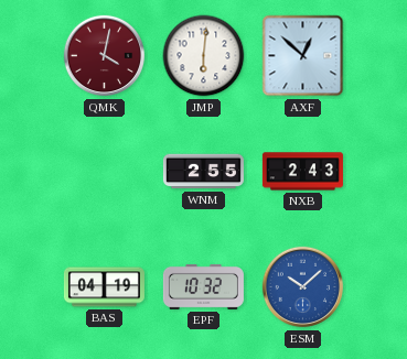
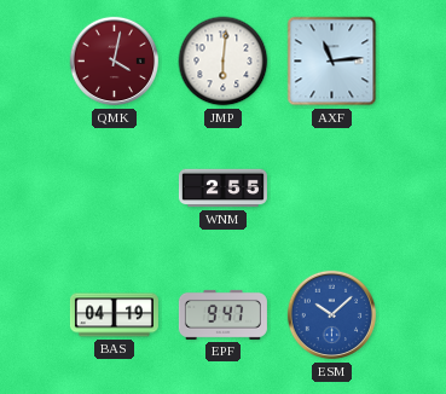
AXF: 12:52 -> 11:14
NXB: 2:43 -> none
EPF: 10:32 -> 9:47
